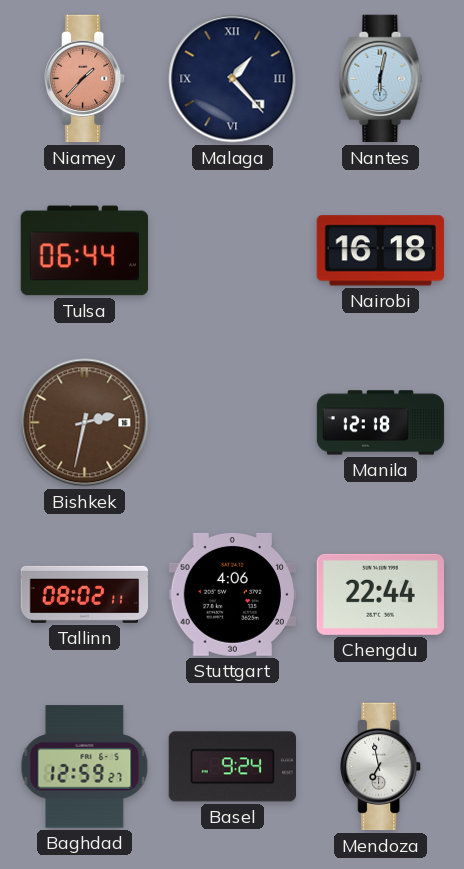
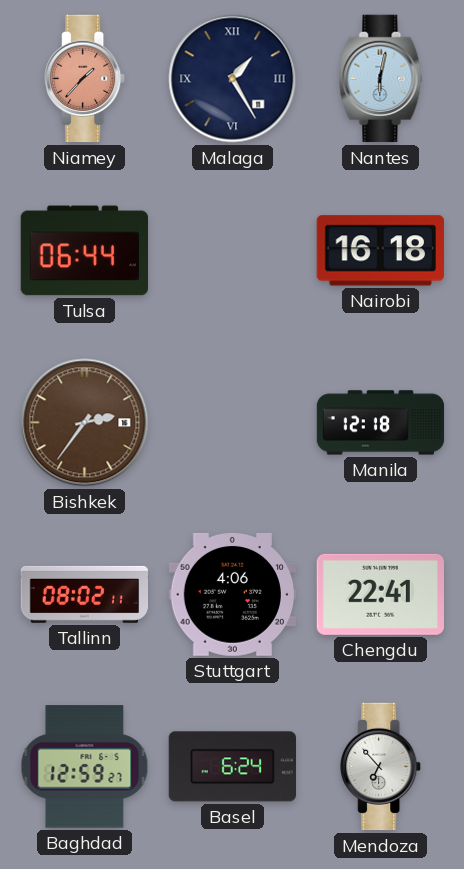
Malaga: 1:23 -> 1:25
Bishkek: 2:32 -> 2:36
Chengdu: 22:44 -> 22:41
Basel: 9:24 -> 6:24
Mendoza: 6:58 -> 6:53
